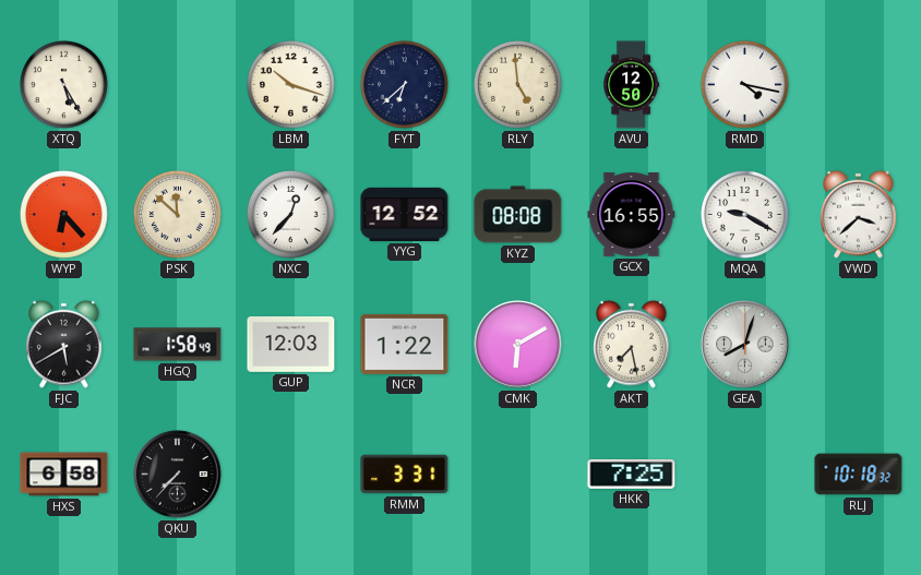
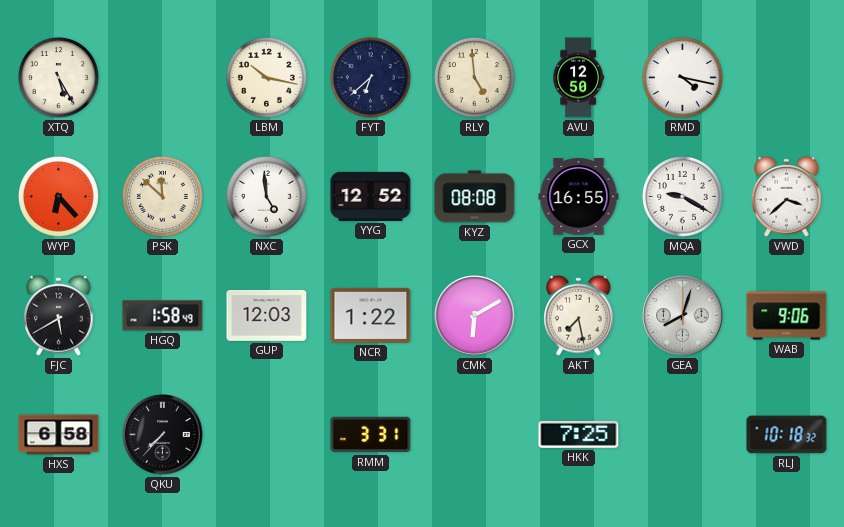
LBM: 10:18 -> 10:17
NXC: 12:37 -> 4:59
WAB: none -> 9:06
